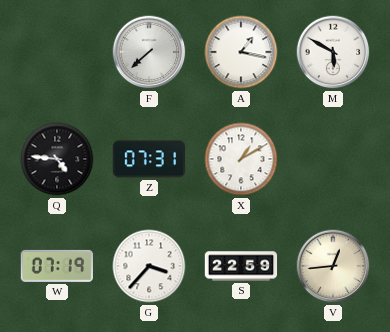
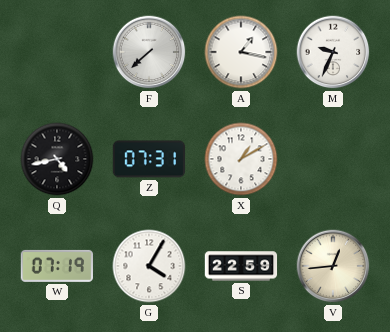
M: 5:50 -> 9:34
Q: 4:46 -> 4:43
G: 3:37 -> 4:05
